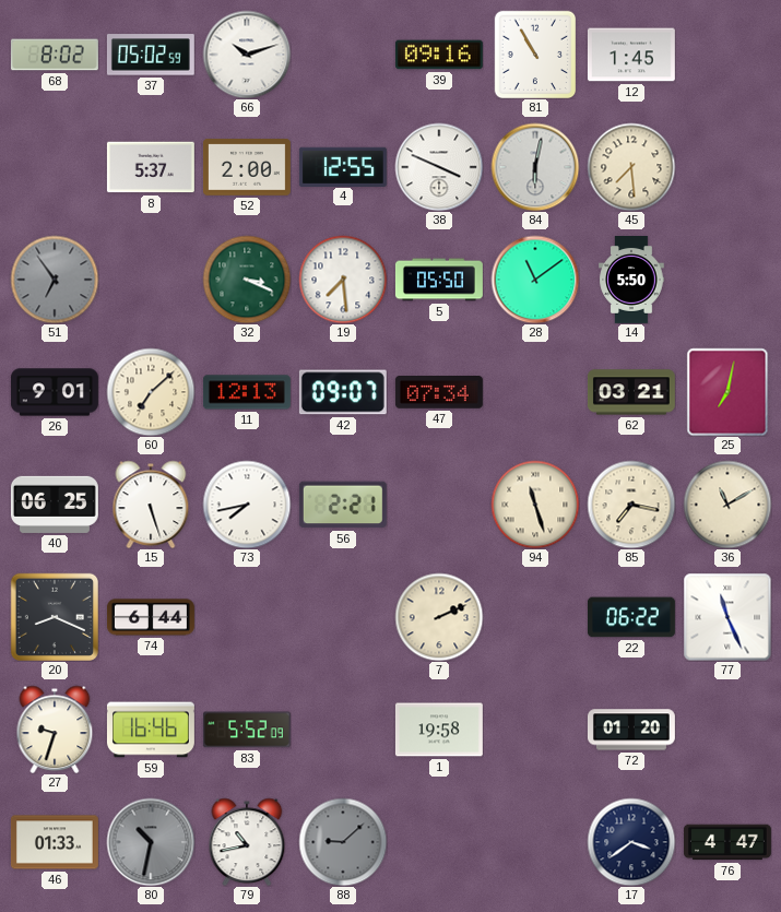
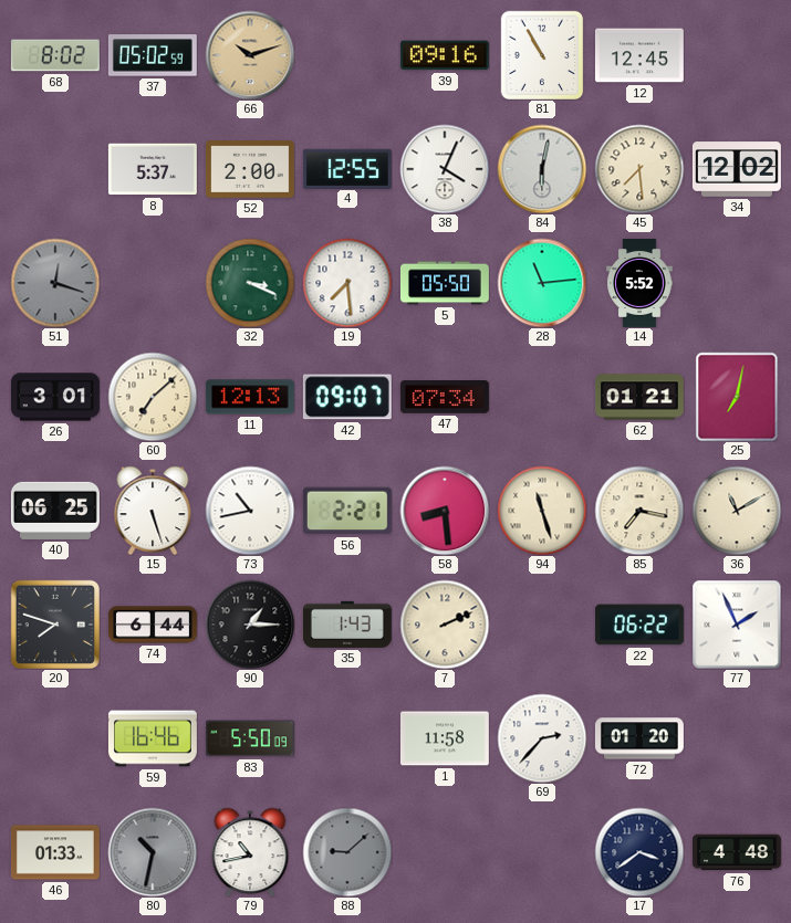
66 dial: white -> champagne
12: 1:45 -> 12:45
38: 3:49 -> 4:04
34: none -> 12:02
51: 6:54 -> 12:18
28: 11:09 -> 11:14
14: 5:50 -> 5:52
26: 9:01 -> 3:01
62: 03:21 -> 01:21
73: 7:43 -> 10:43
58: none -> 8:29
20: 8:19 -> 7:48
90: none -> 1:15
35: none -> 1:43
77: 11:26 -> 1:56
27: 9:33 -> none
83: 5:52 -> 5:50
1: 19:58 -> 11:58
69: none -> 2:37
76: 4:47 -> 4:48
